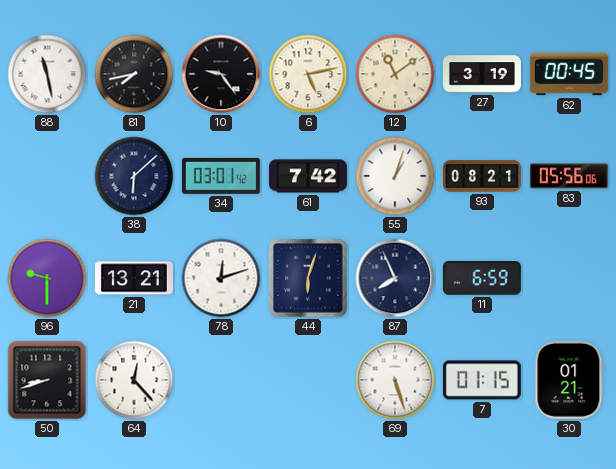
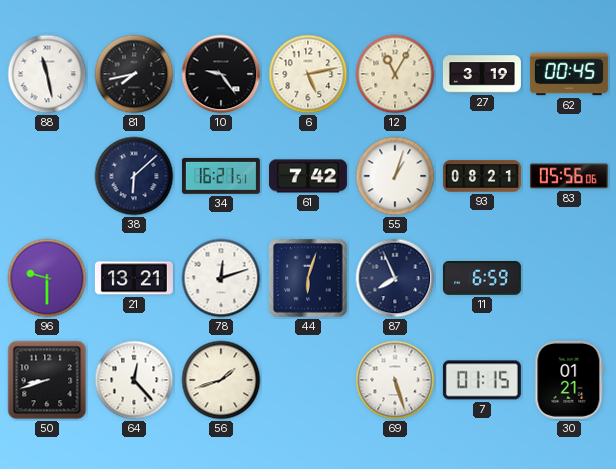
12: 11:09 -> 11:05
34: 03:01 -> 16:21
56: none -> 1:42
